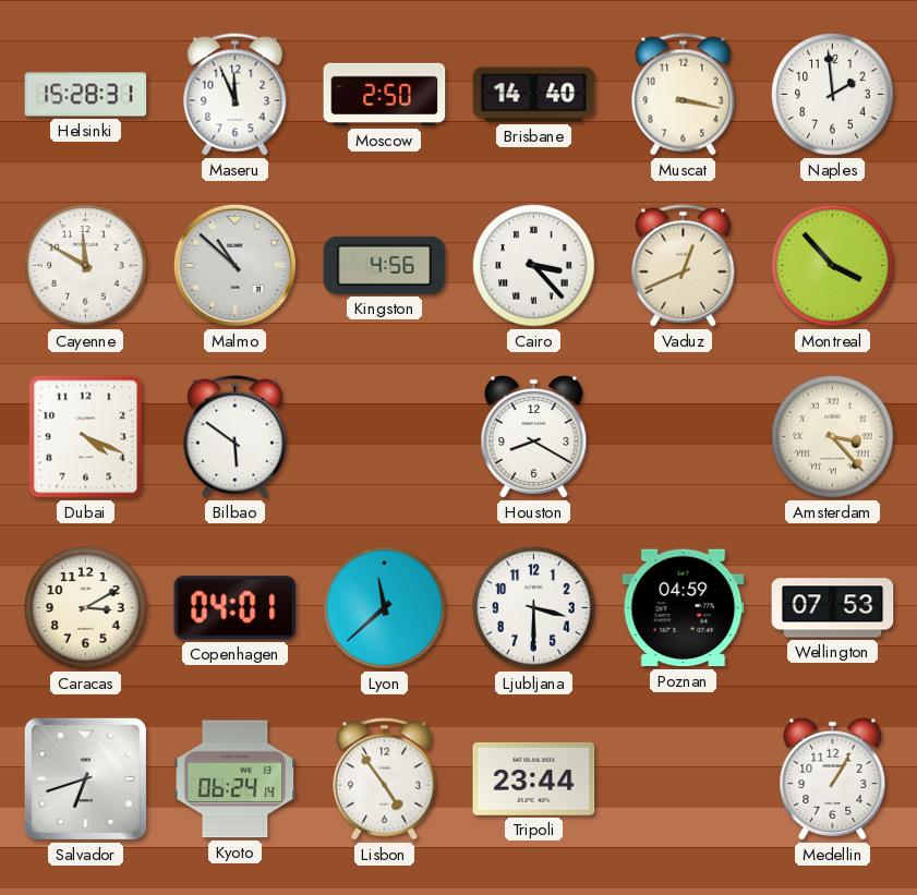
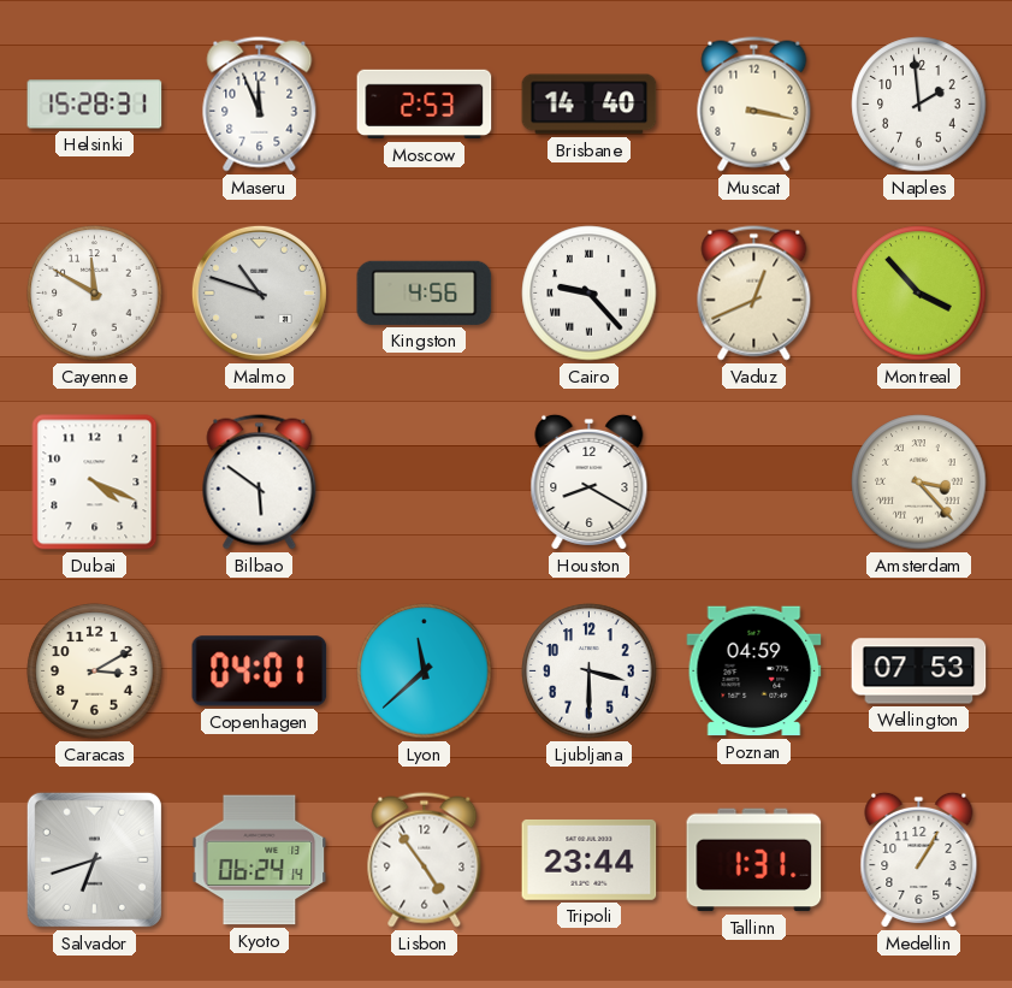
Moscow: 2:50 -> 2:53
Malmo: 10:52 -> 10:48
Cairo: 3:23 -> 9:23
Tallinn: none -> 1:31
